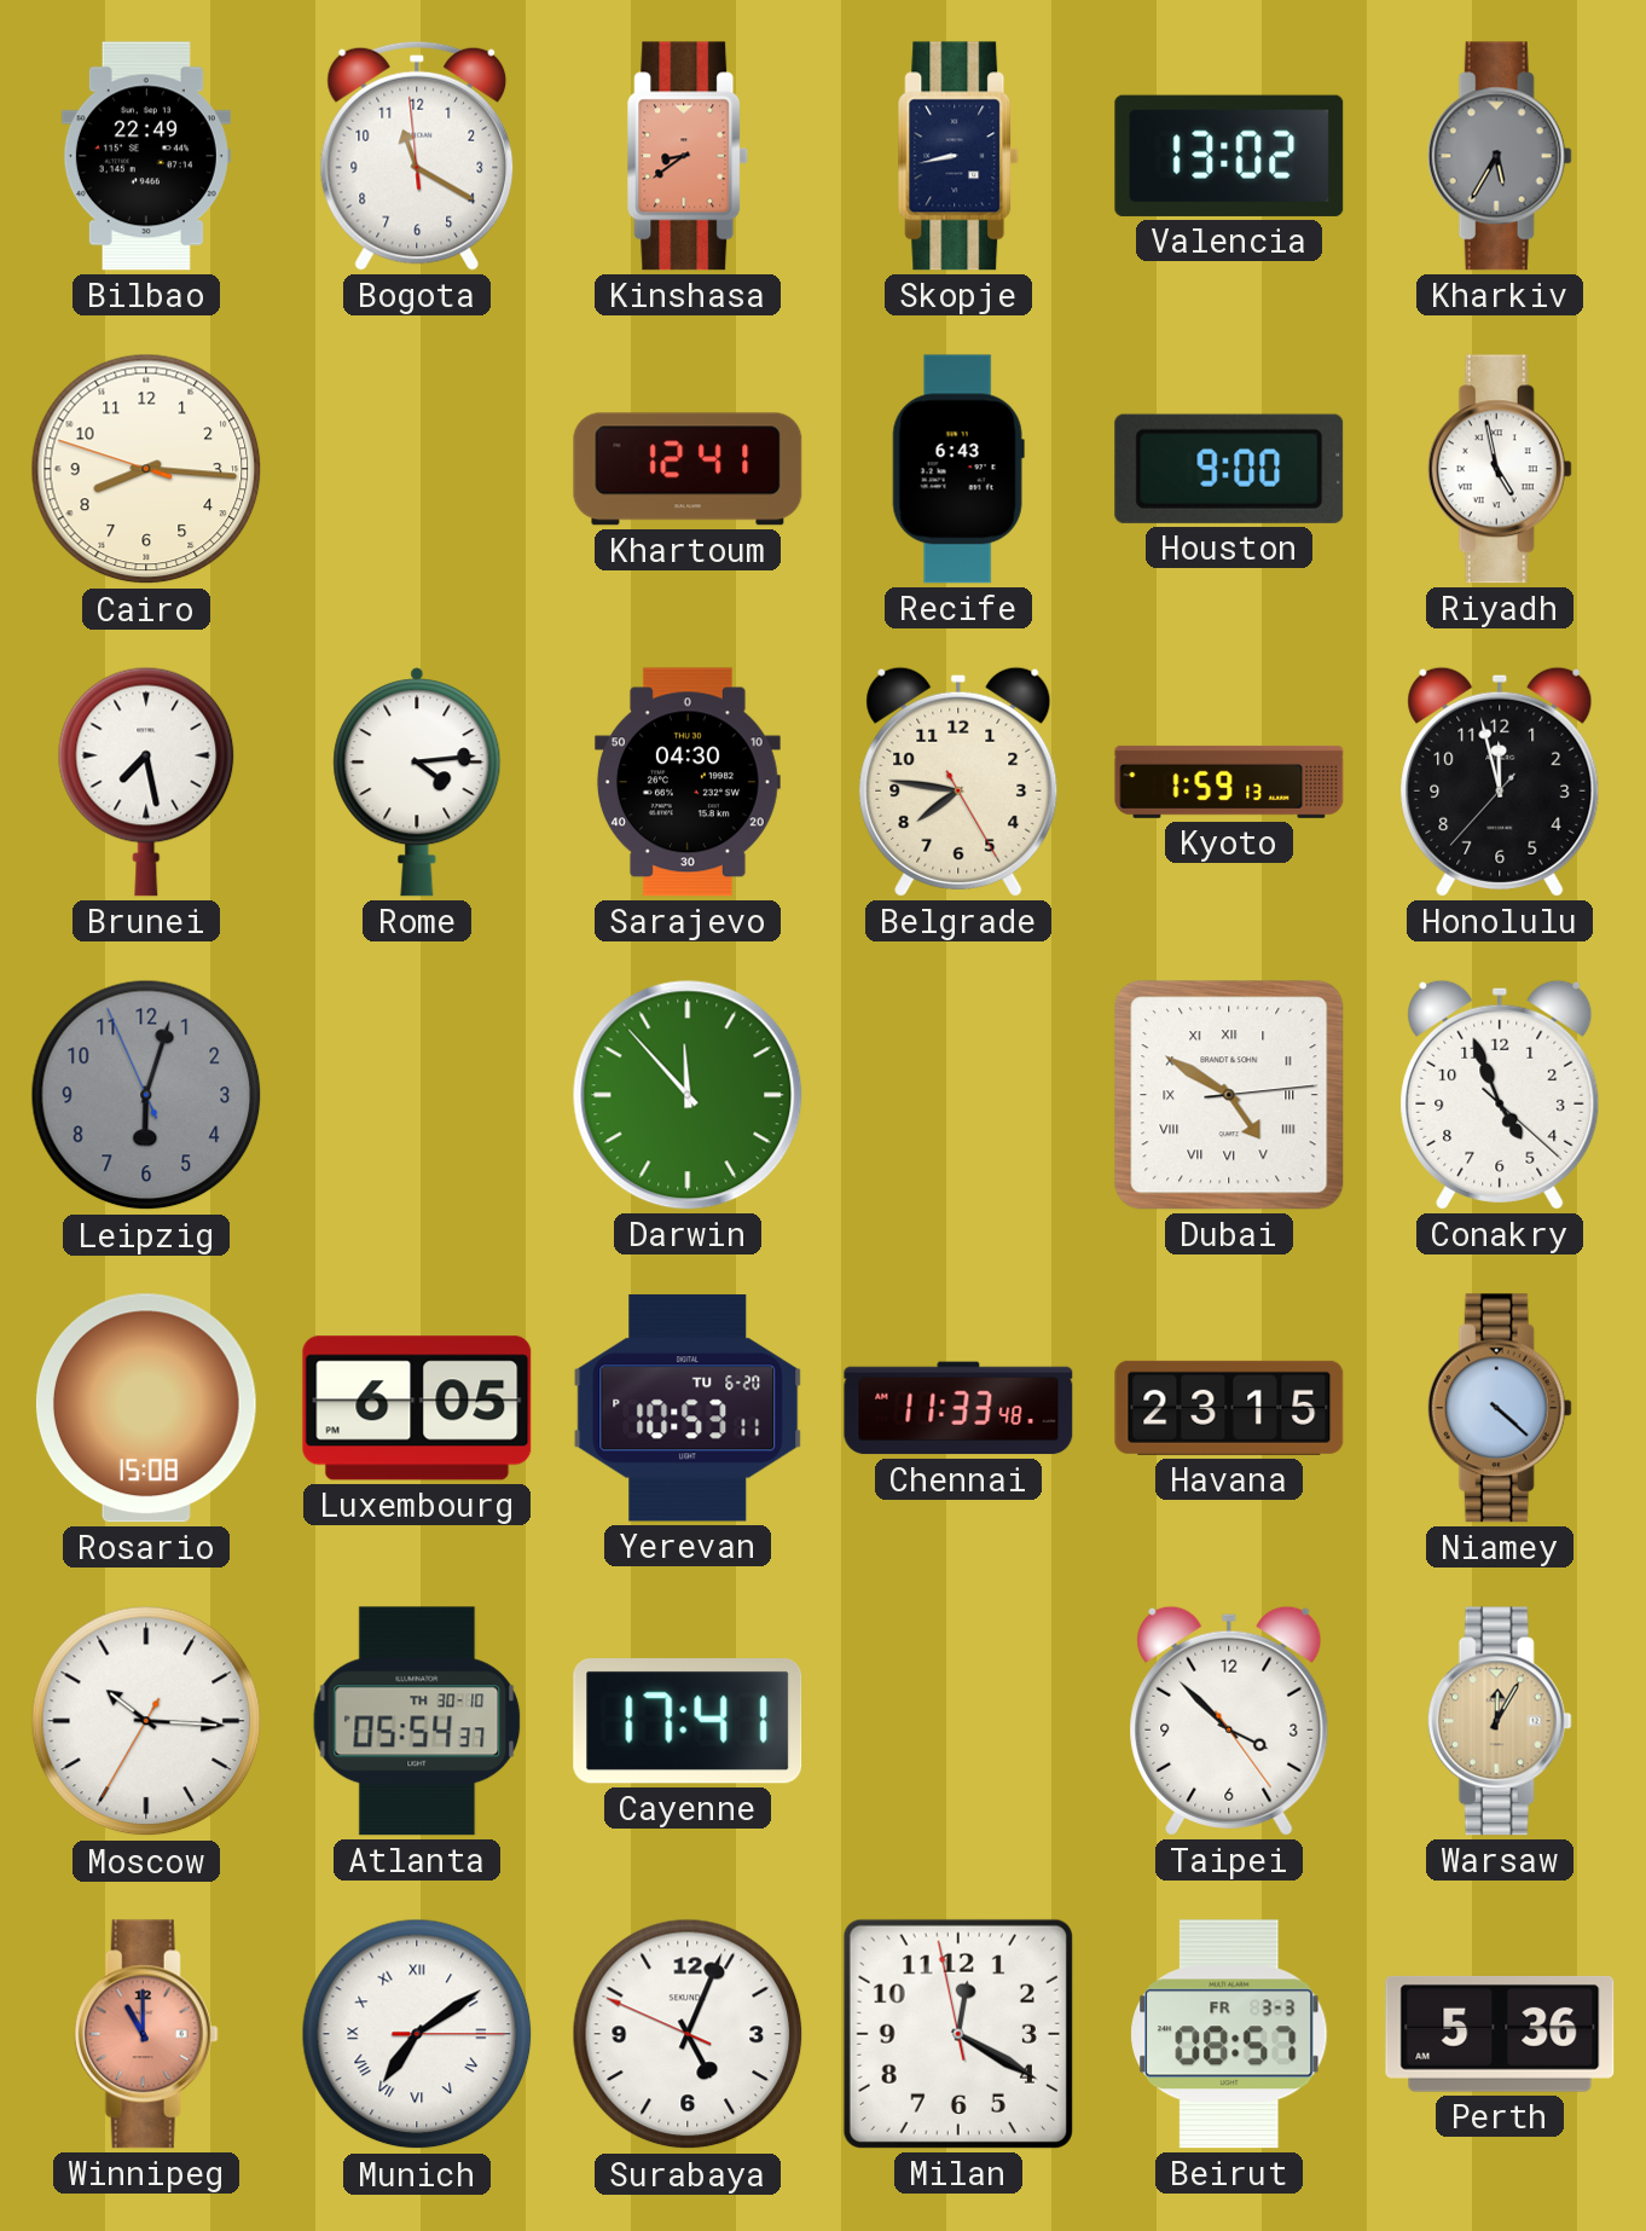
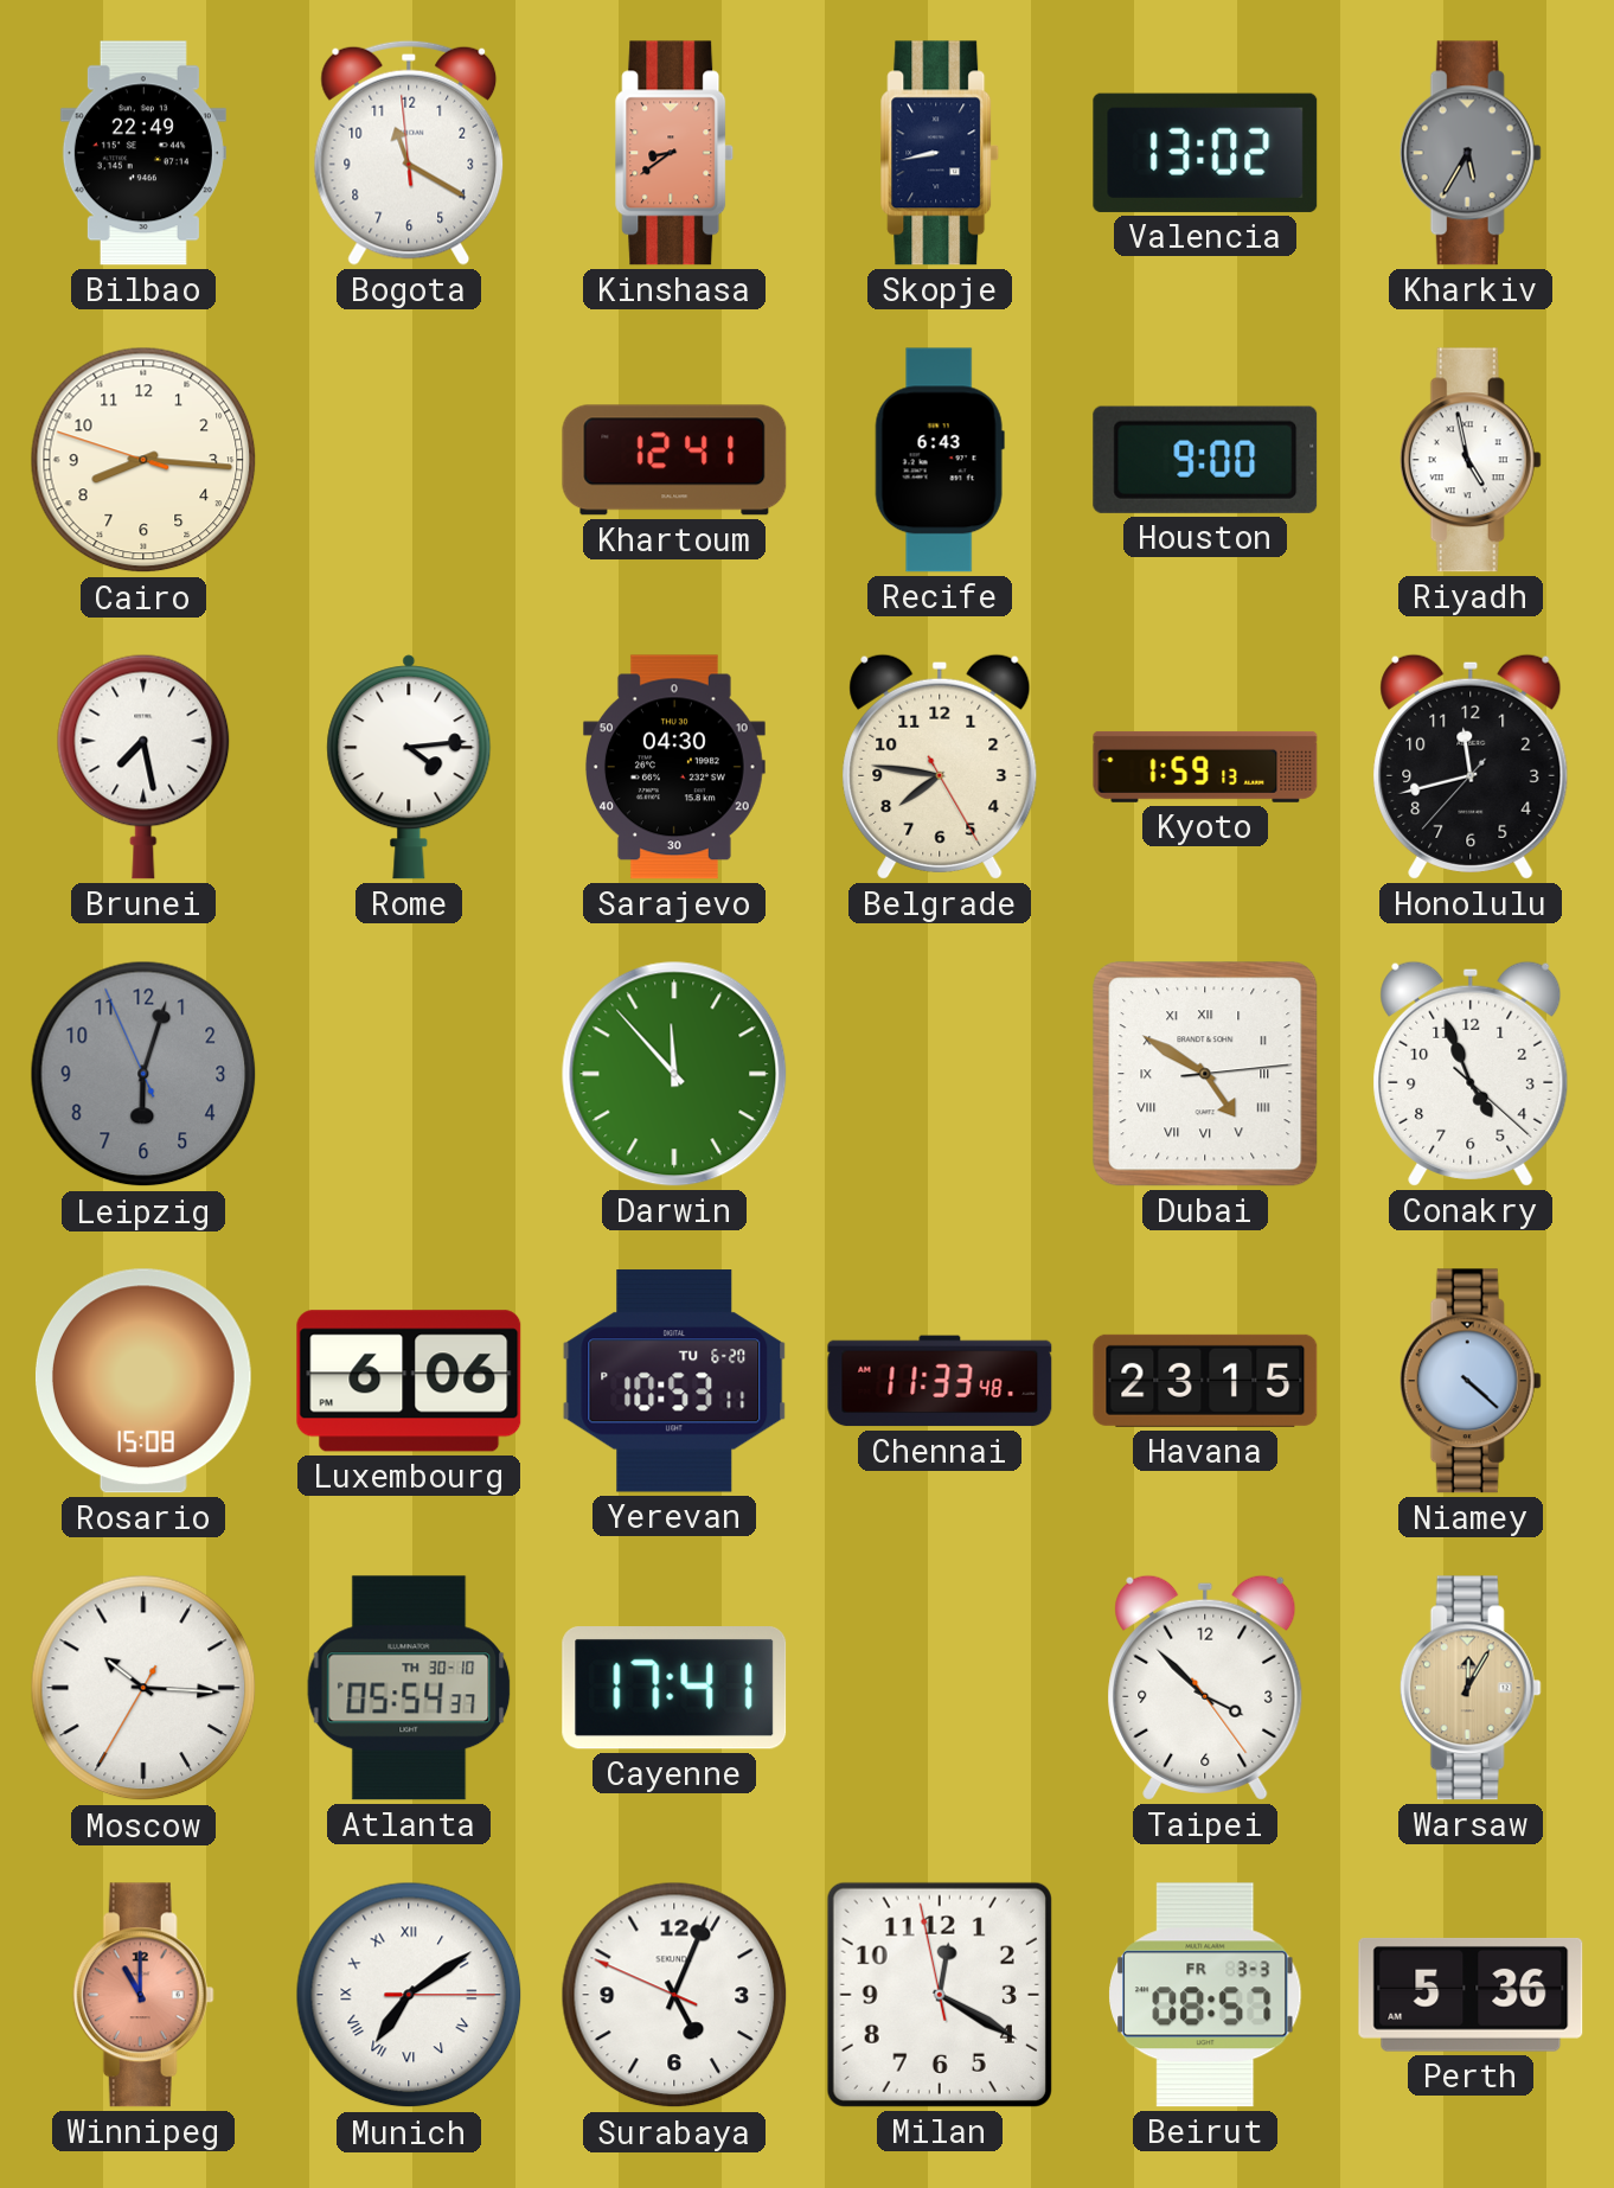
Honolulu: 11:57 -> 11:42
Luxembourg: 6:05 -> 6:06
